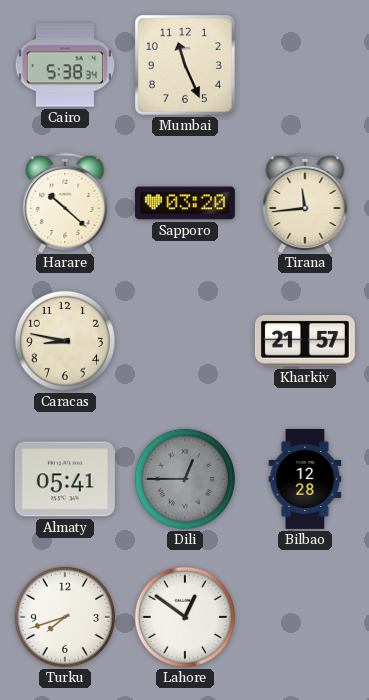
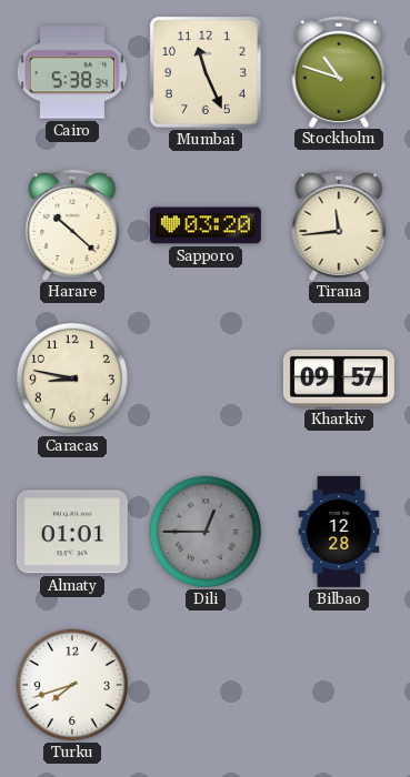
Stockholm: none -> 10:48
Kharkiv: 21:57 -> 09:57
Almaty: 05:41 -> 01:01
Lahore: 12:51 -> none
